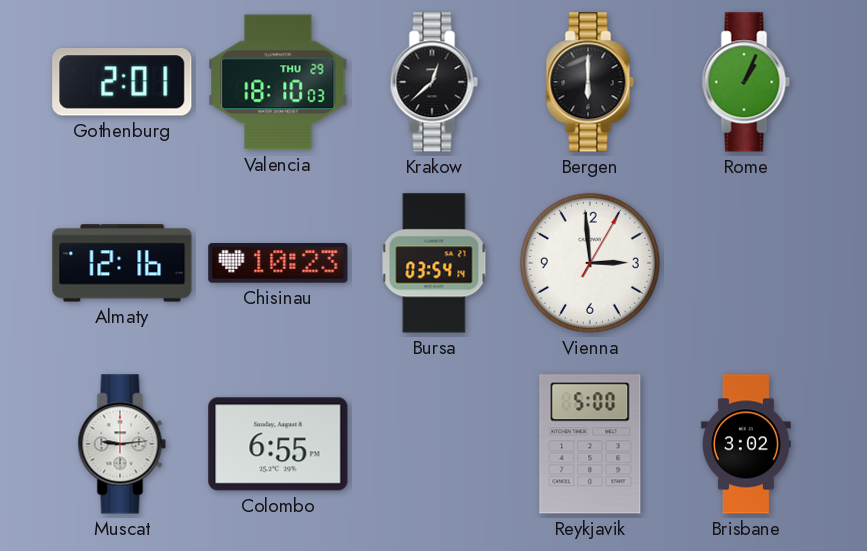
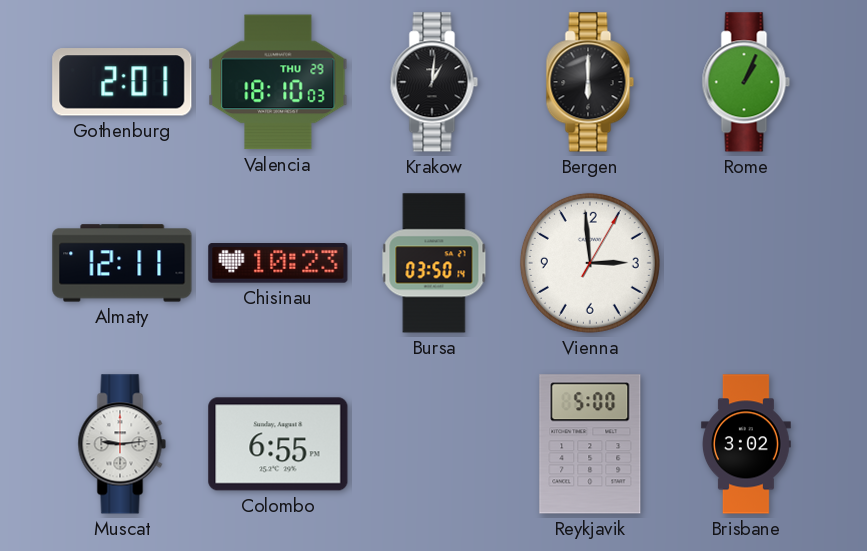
Krakow: 12:38 -> 1:01
Almaty: 12:16 -> 12:11
Bursa: 03:54 -> 03:50
